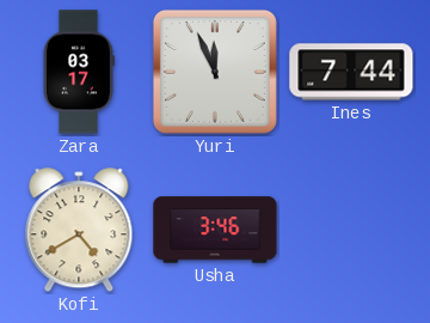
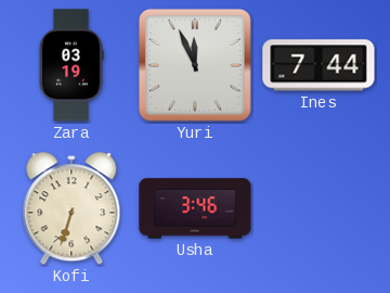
Zara: 03:17 -> 03:19
Kofi: 4:40 -> 6:33
